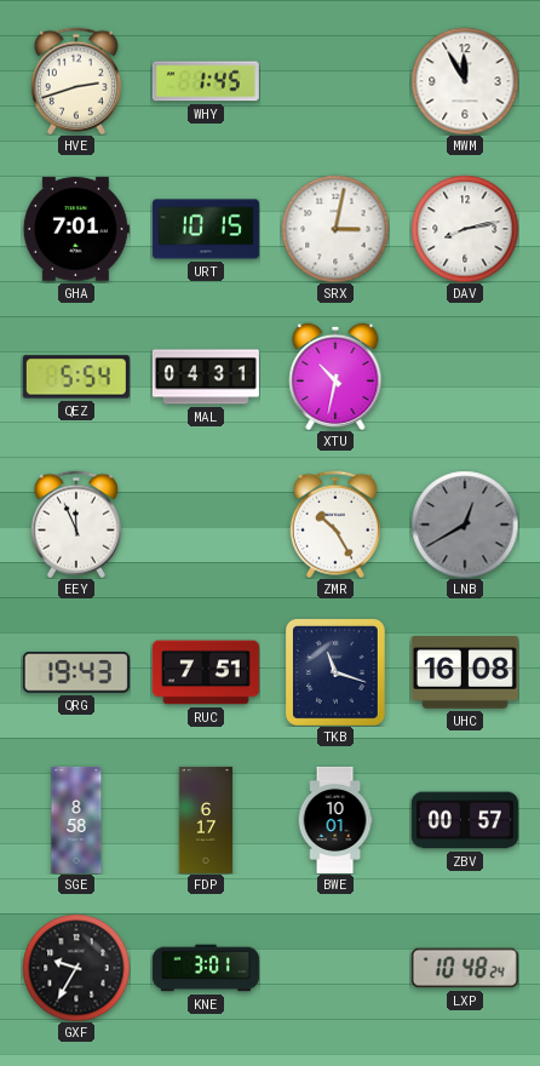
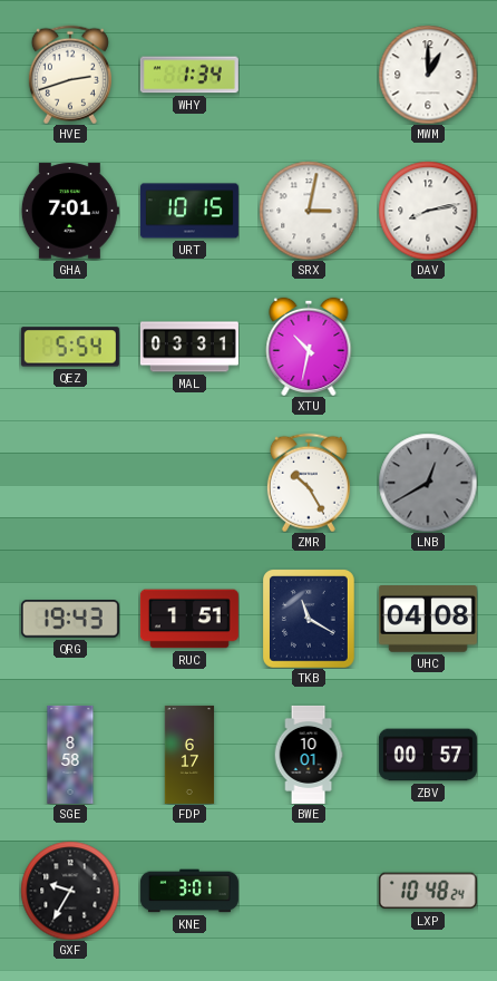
WHY: 1:45 -> 1:34
MWM: 11:55 -> 1:00
MAL: 04:31 -> 03:31
EEY: 11:56 -> none
RUC: 7:51 -> 1:51
TKB: 11:18 -> 11:20
UHC: 16:08 -> 04:08
